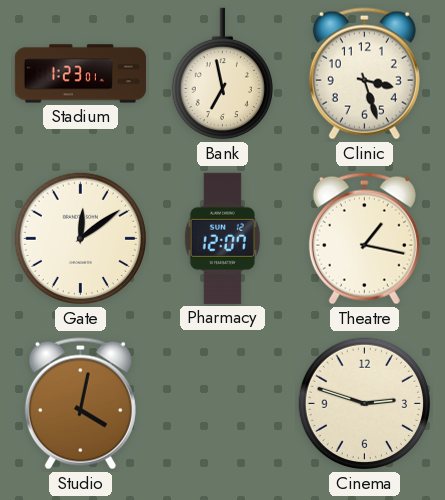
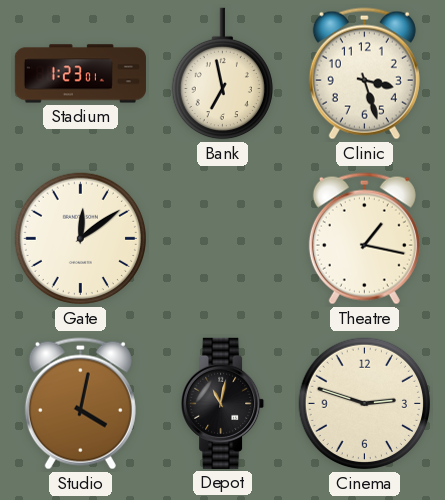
Pharmacy: 12:07 -> none
Depot: none -> 11:02
